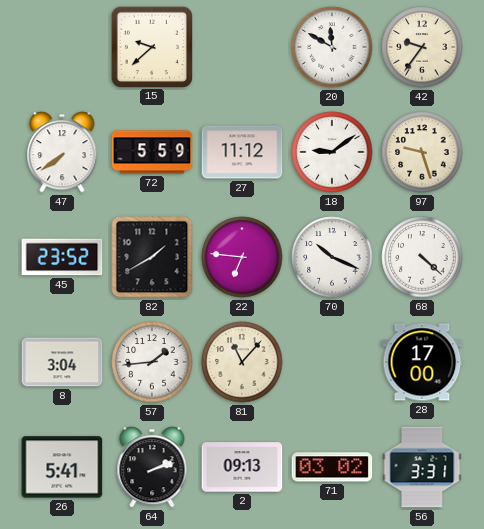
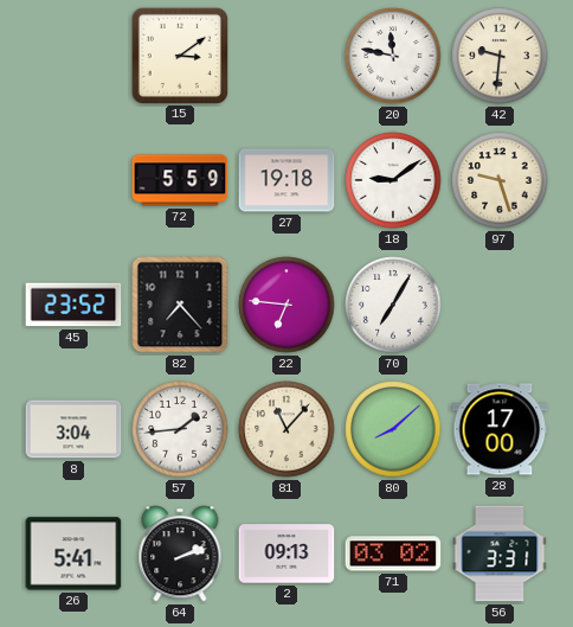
15: 9:38 -> 3:09
20: 11:50 -> 11:47
42: 9:36 -> 9:31
47: 7:39 -> none
27: 11:12 -> 19:18
82: 1:40 -> 7:23
70: 10:19 -> 7:05
68: 4:22 -> none
80: none -> 8:08
